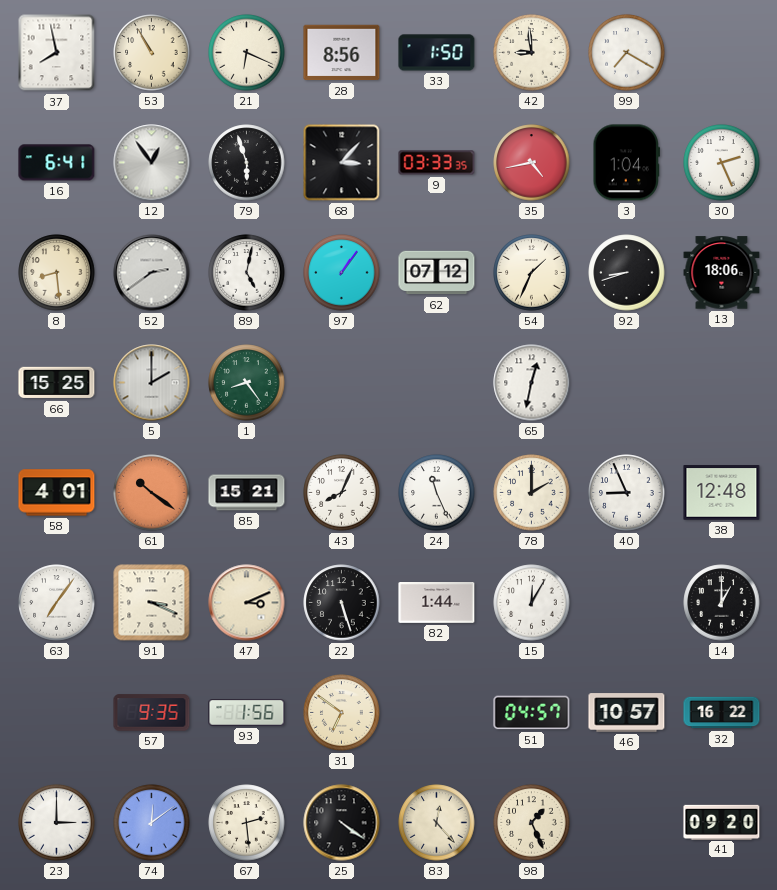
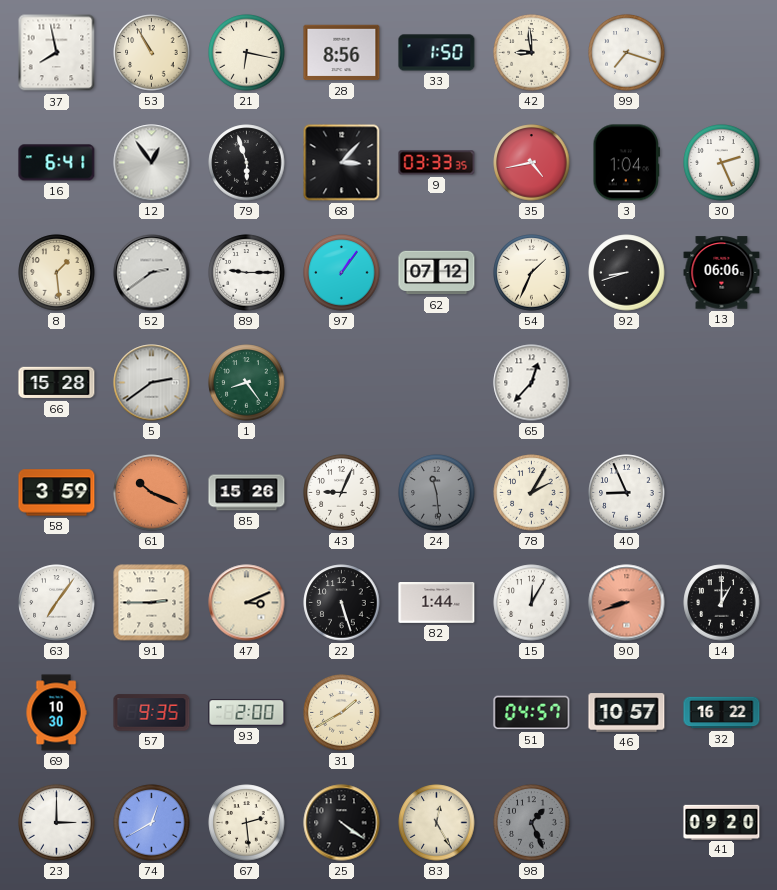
21: 6:19 -> 6:17
99: 7:20 -> 7:18
8: 8:29 -> 1:29
89: 5:02 -> 9:15
13: 18:06 -> 06:06
66: 15:25 -> 15:28
5: 2:00 -> 2:39
65: 12:32 -> 12:37
58: 4:01 -> 3:59
61: 10:21 -> 10:19
85: 15:21 -> 15:26
43: 8:04 -> 9:04
24: 11:26 -> 11:29
24 dial: white -> grey
78: 2:00 -> 2:05
38: 12:48 -> none
91: 3:19 -> 2:45
90: none -> 8:42
69: none -> 10:30
93: 1:56 -> 2:00
31: 6:51 -> 1:40
74: 12:09 -> 12:40
83: 12:23 -> 12:25
98 dial: cream -> grey
